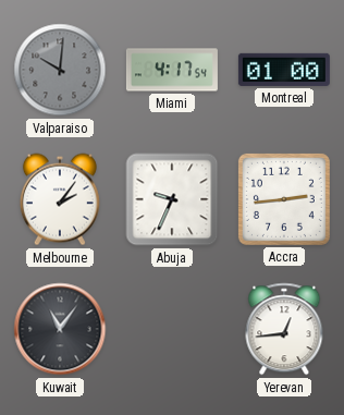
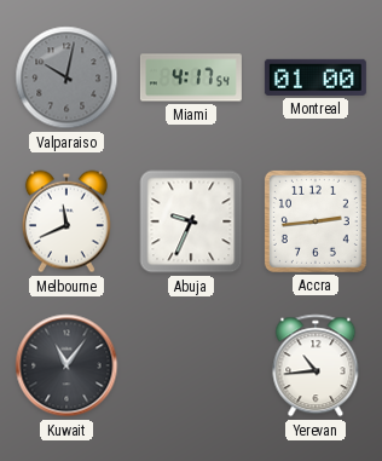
Valparaiso: 10:01 -> 10:02
Melbourne: 2:06 -> 11:41
Yerevan: 12:44 -> 10:44
